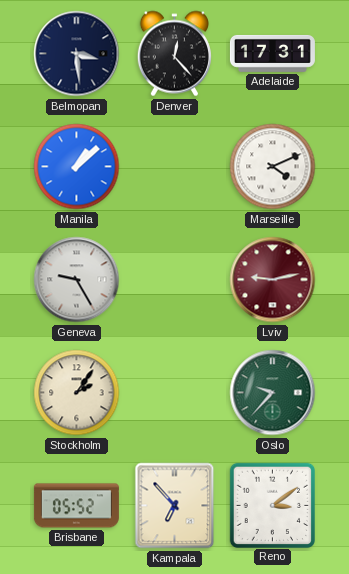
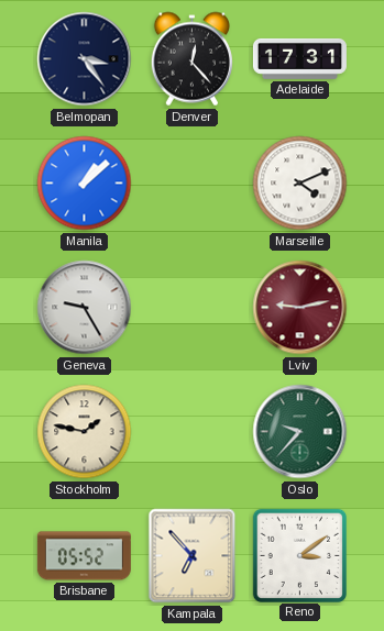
Belmopan: 3:29 -> 3:24
Stockholm: 2:06 -> 1:47
